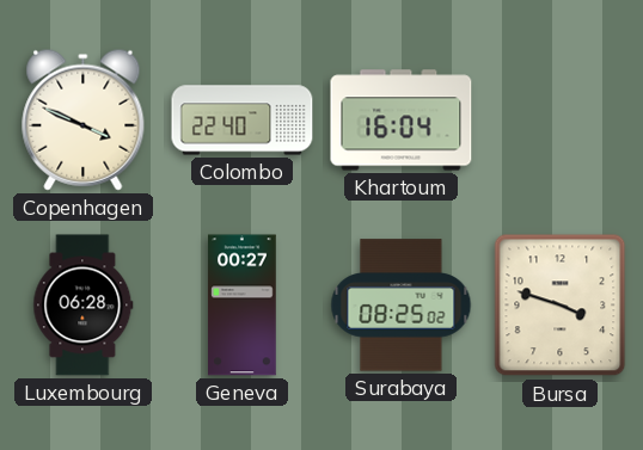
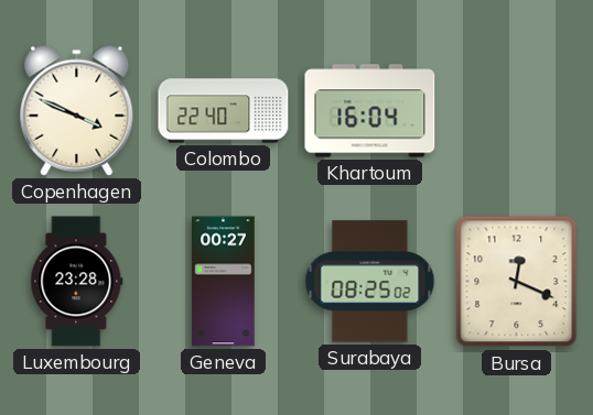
Luxembourg: 06:28 -> 23:28
Bursa: 3:48 -> 12:19
